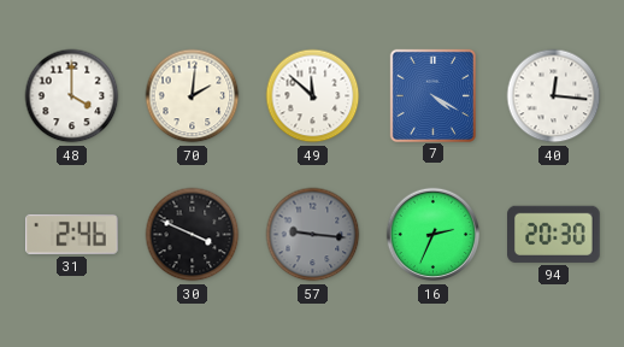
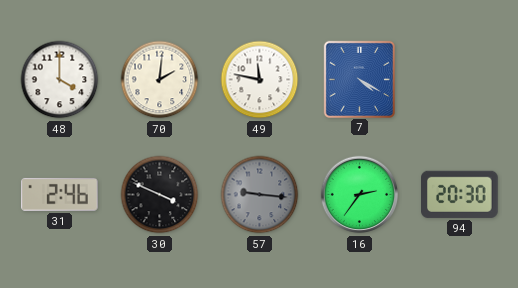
49: 11:52 -> 11:47
40: 12:16 -> none
16: 2:34 -> 2:36
